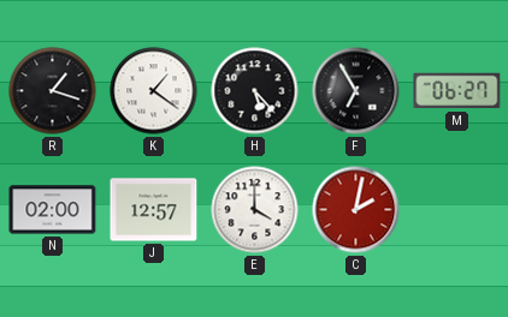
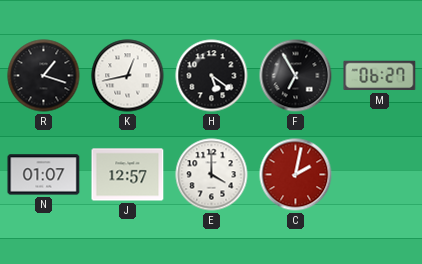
K: 1:21 -> 12:43
H: 5:23 -> 5:21
N: 02:00 -> 01:07
